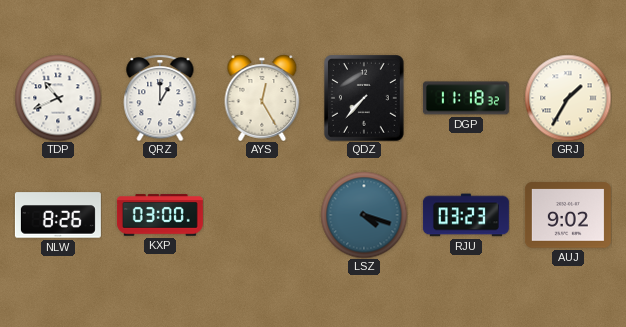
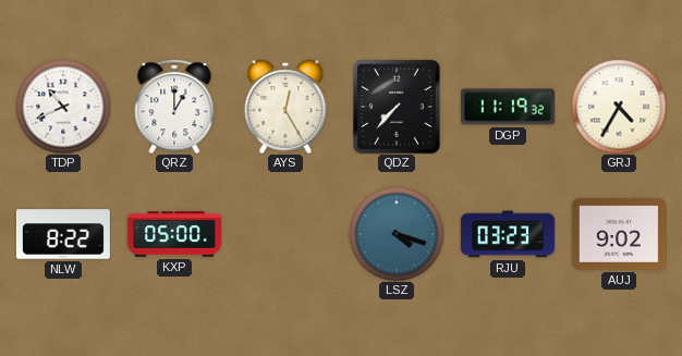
DGP: 11:18 -> 11:19
GRJ: 1:35 -> 4:35
NLW: 8:26 -> 8:22
KXP: 03:00 -> 05:00
